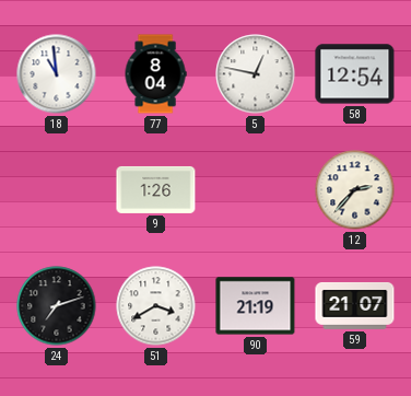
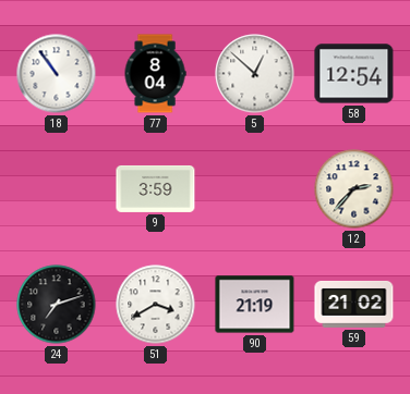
18: 10:59 -> 10:54
5: 12:47 -> 12:52
9: 1:26 -> 3:59
59: 21:07 -> 21:02
